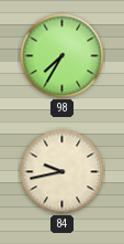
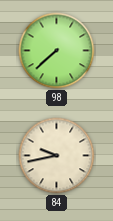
98: 7:35 -> 7:38
